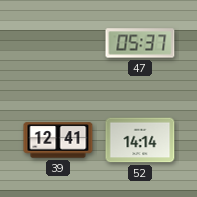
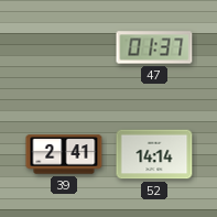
47: 05:37 -> 01:37
39: 12:41 -> 2:41
